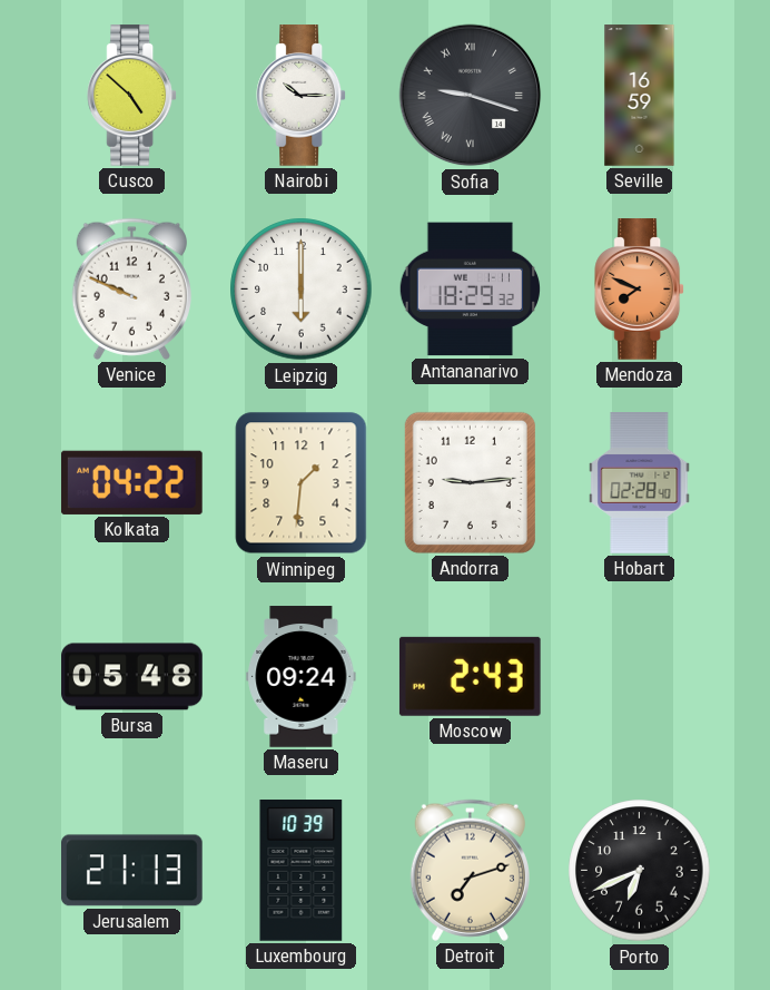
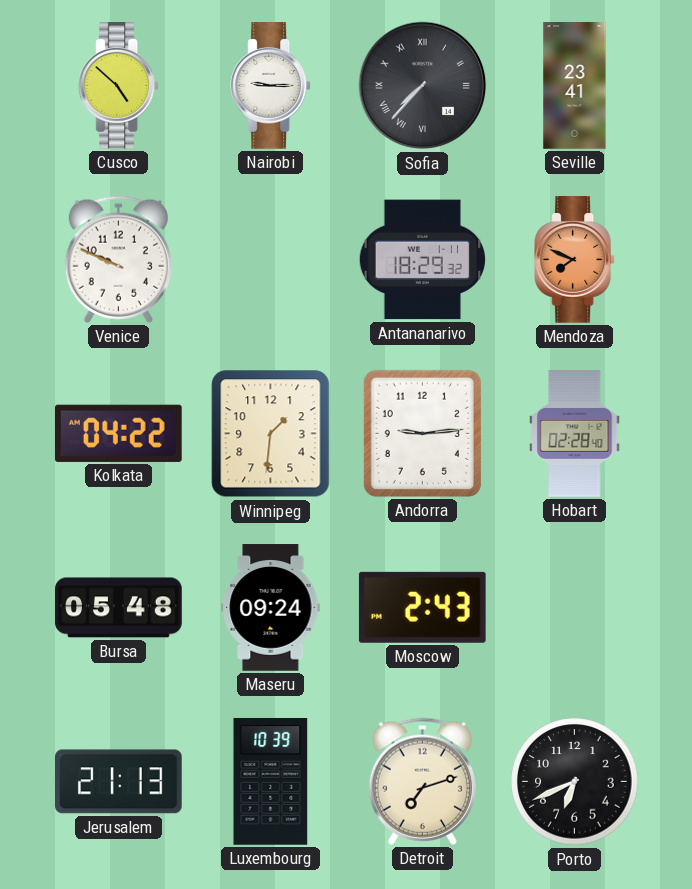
Nairobi: 10:15 -> 9:15
Sofia: 9:18 -> 7:37
Seville: 16:59 -> 23:41
Leipzig: 6:00 -> none
